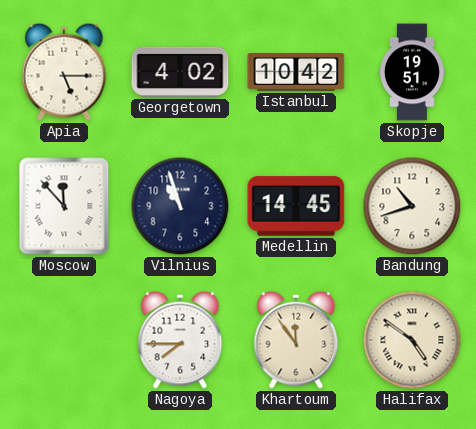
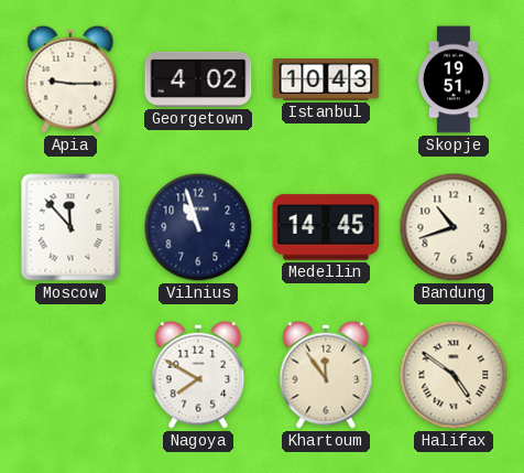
Apia: 5:15 -> 9:15
Istanbul: 10:42 -> 10:43
Nagoya: 7:45 -> 7:50
